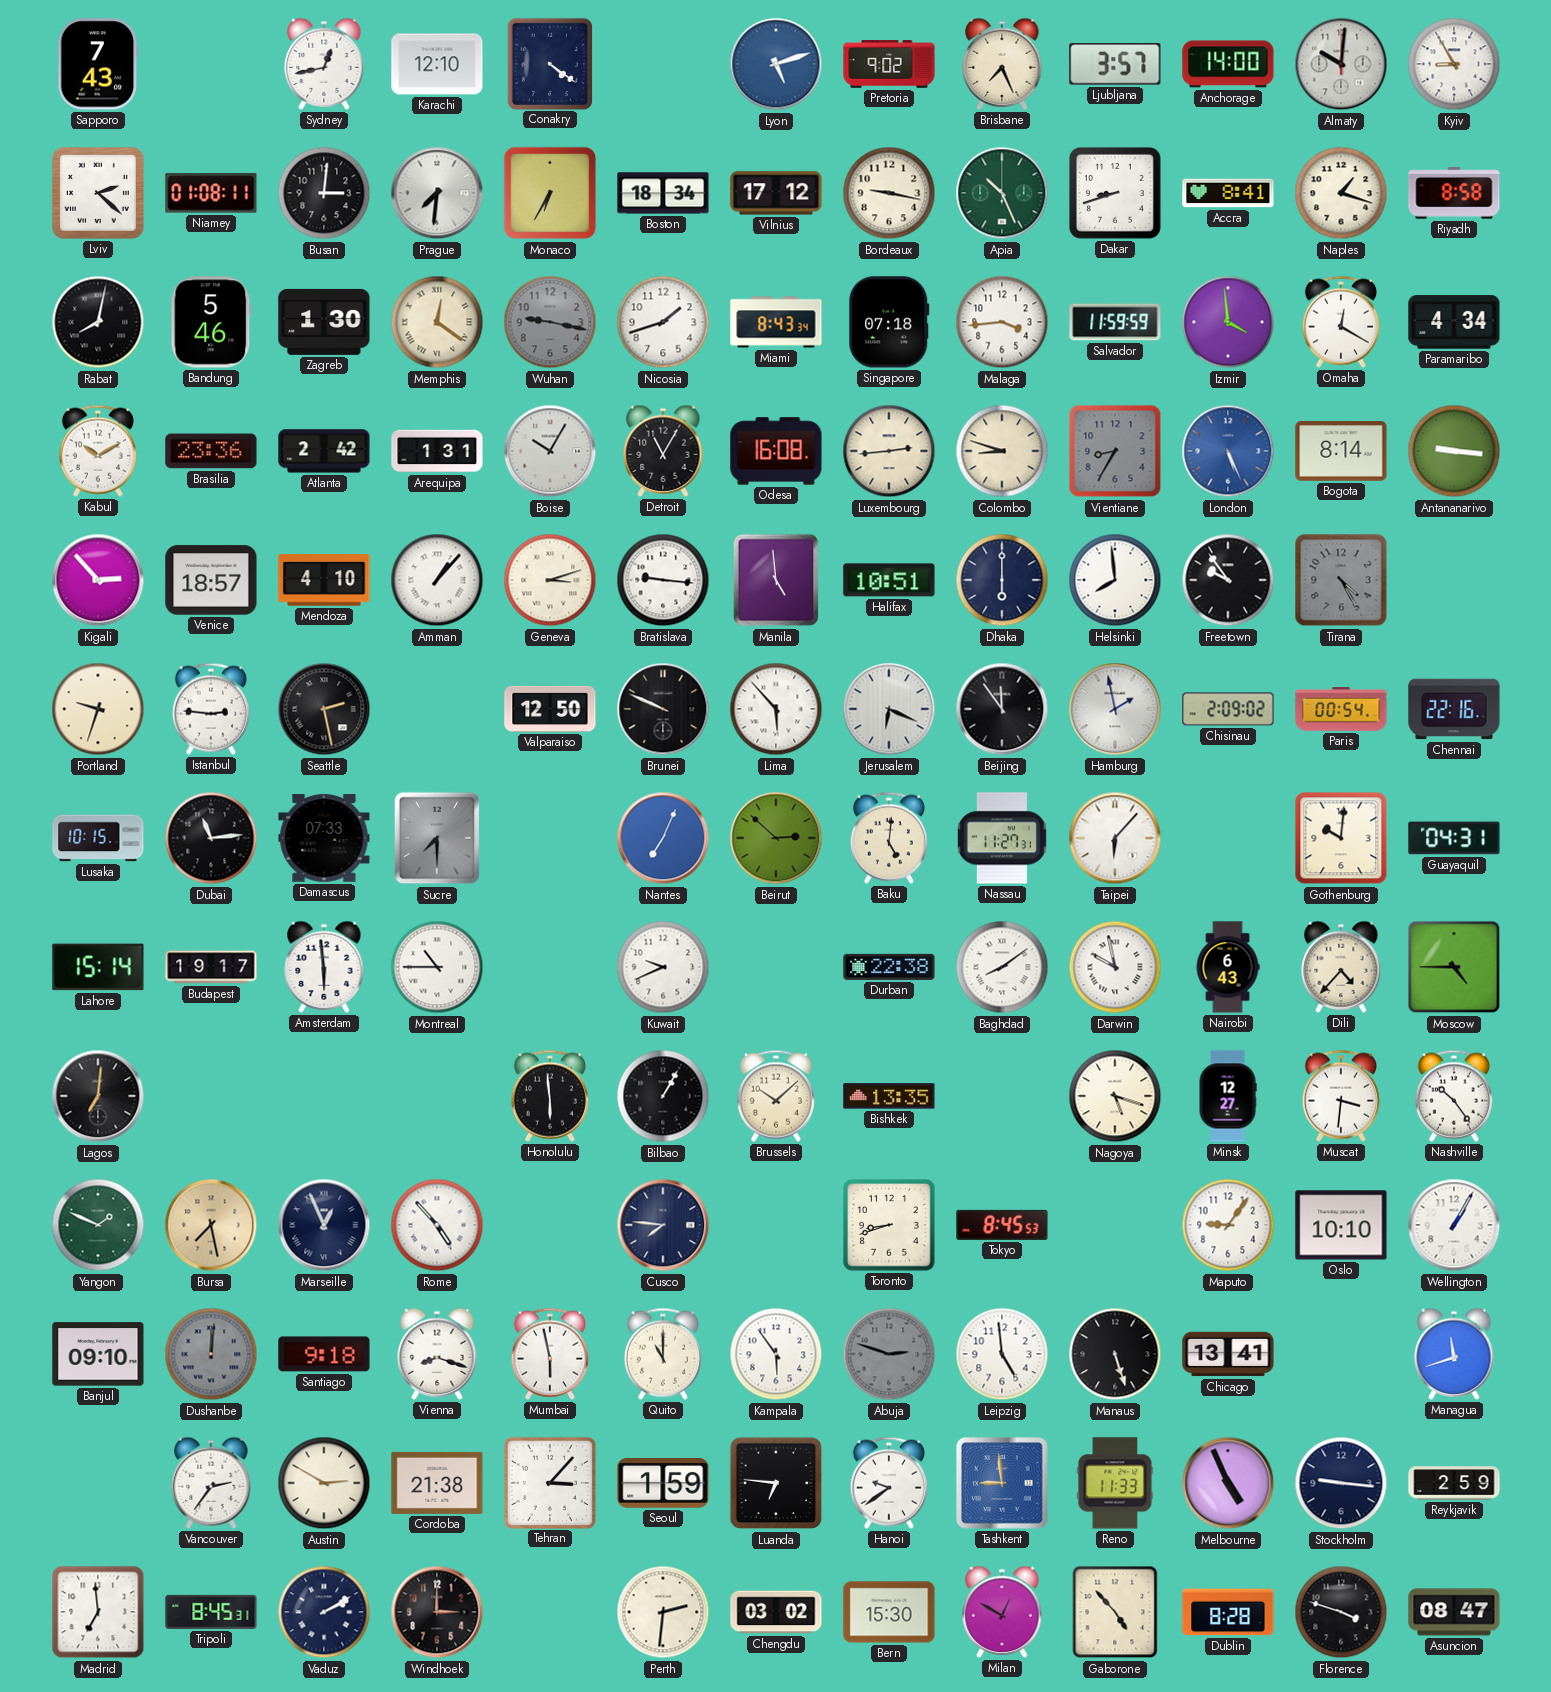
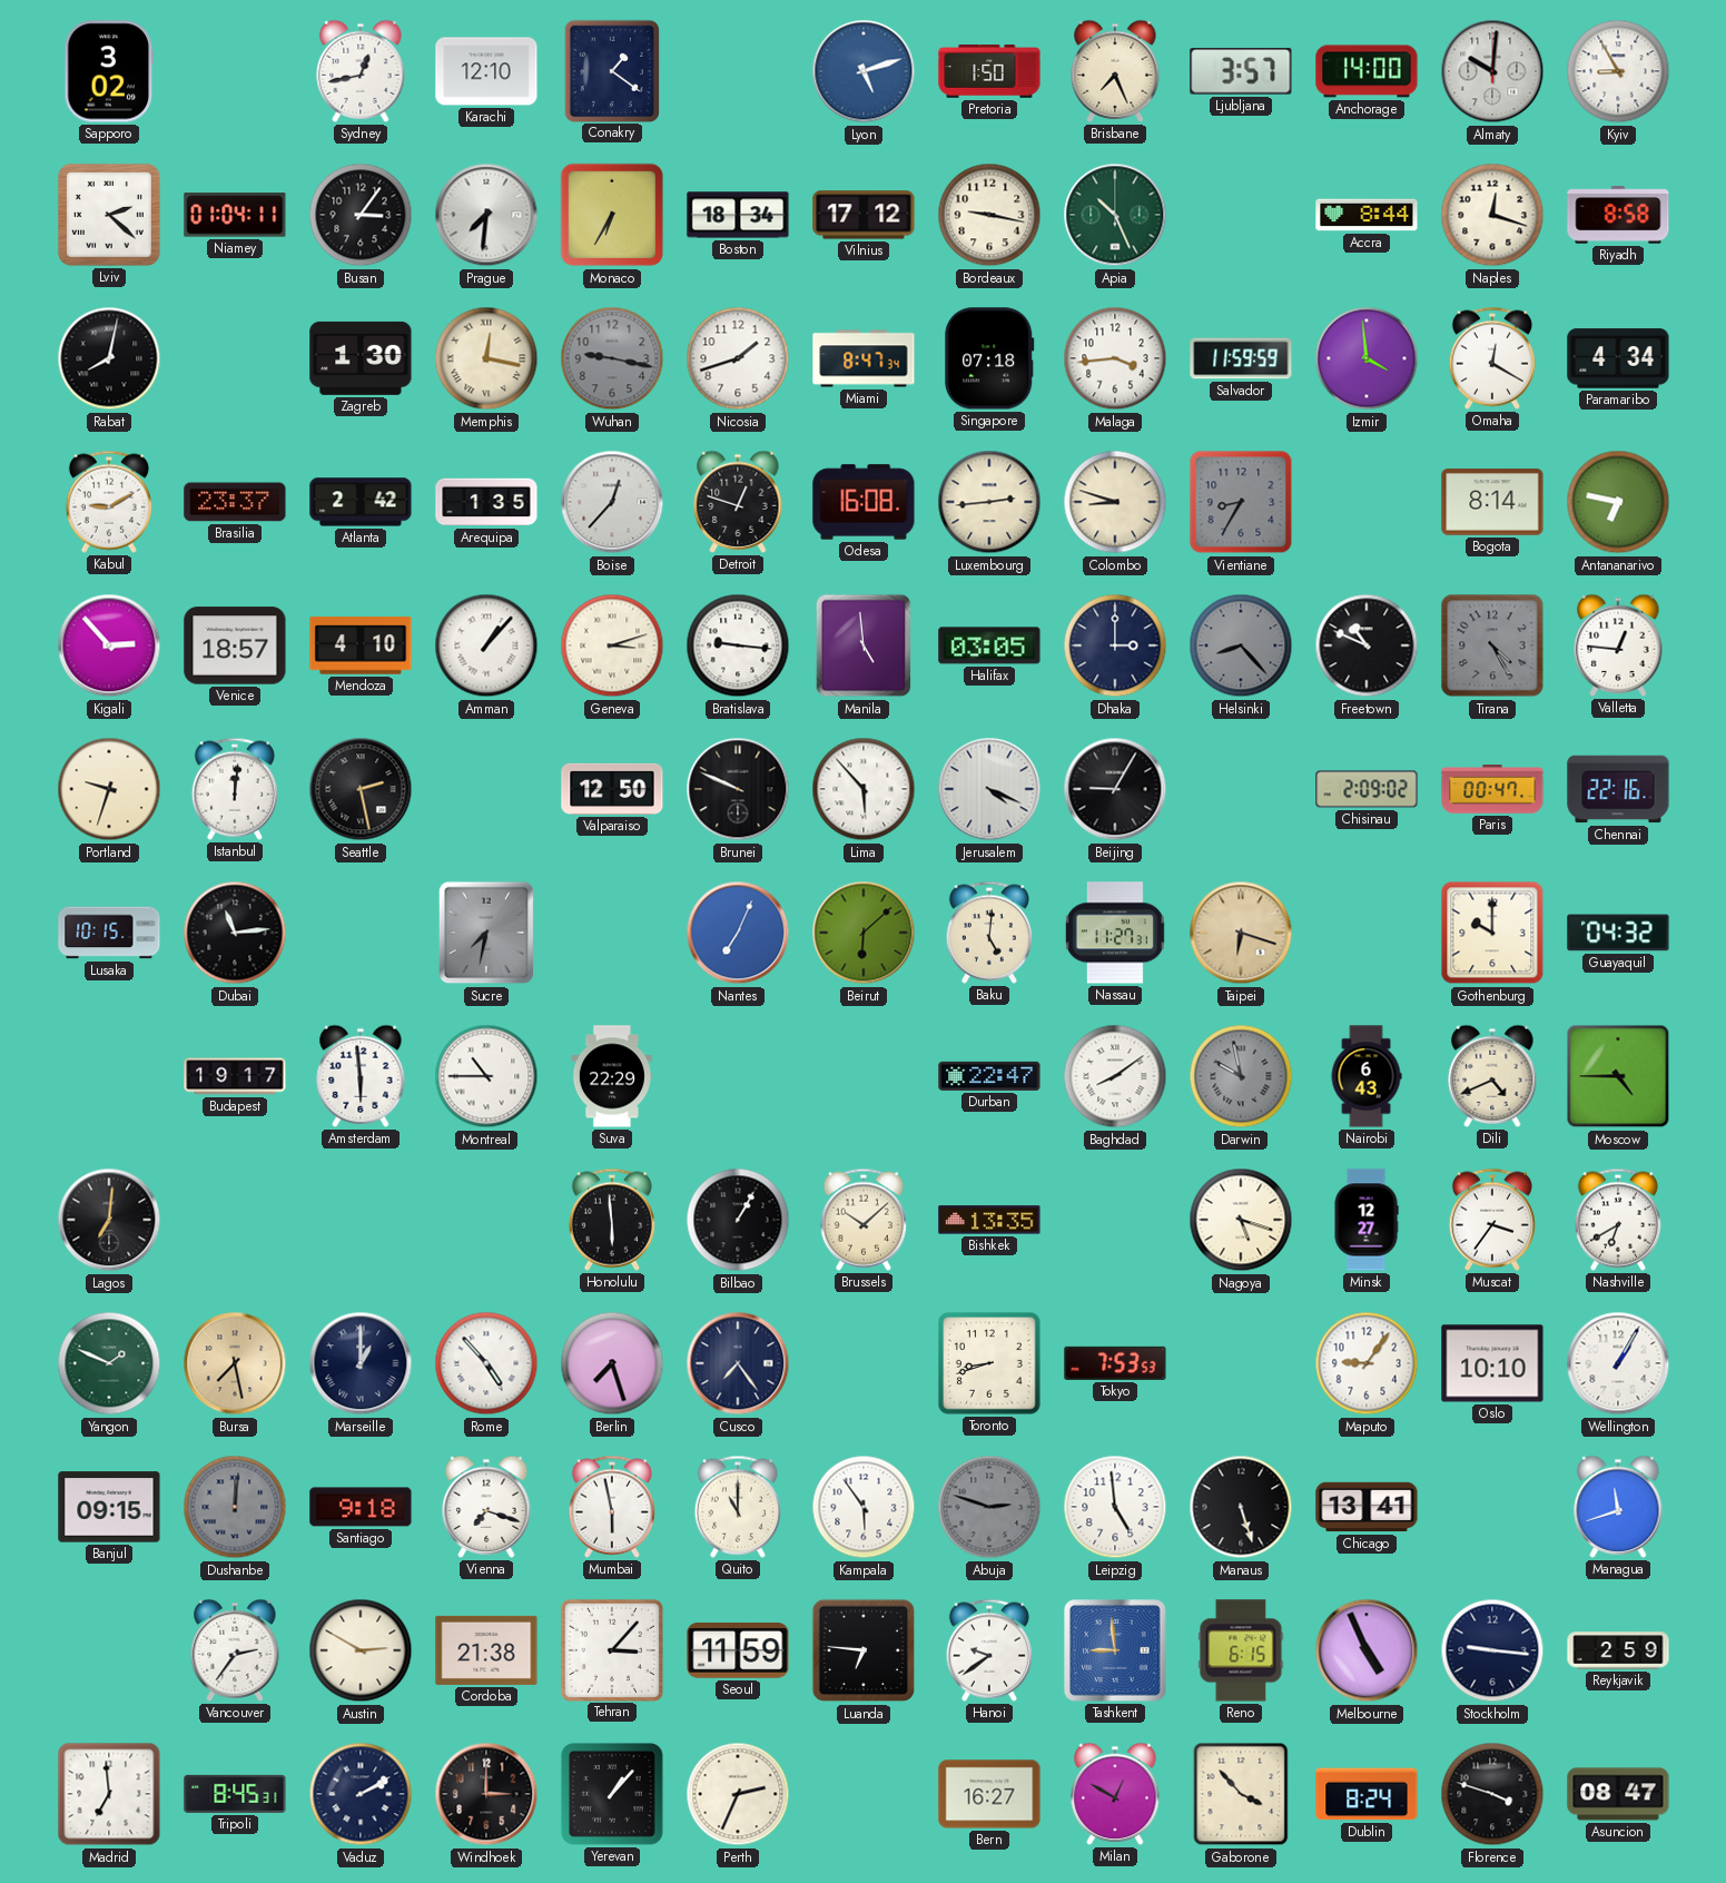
Sapporo: 7:43 -> 3:02
Conakry: 4:21 -> 1:21
Pretoria: 9:02 -> 1:50
Niamey: 01:08 -> 01:04
Busan: 3:01 -> 3:06
Dakar: 8:42 -> none
Accra: 8:41 -> 8:44
Naples: 1:18 -> 12:18
Bandung: 5:46 -> none
Memphis: 12:21 -> 12:17
Miami: 8:43 -> 8:47
Kabul: 10:10 -> 9:10
Brasilia: 23:36 -> 23:37
Arequipa: 1:31 -> 1:35
Boise: 10:05 -> 12:37
Detroit: 11:05 -> 12:48
London: 5:26 -> none
Antananarivo: 9:16 -> 6:47
Halifax: 10:51 -> 03:05
Dhaka: 6:00 -> 3:00
Helsinki: 7:59 -> 8:23
Helsinki dial: white -> grey
Freetown: 9:54 -> 10:49
Valletta: none -> 12:46
Istanbul: 2:46 -> 12:01
Jerusalem: 6:19 -> 4:19
Beijing: 11:54 -> 9:05
Hamburg: 1:58 -> none
Paris: 00:54 -> 00:47
Damascus: 07:33 -> none
Sucre: 7:30 -> 7:32
Beirut: 2:52 -> 6:08
Taipei: 6:07 -> 6:18
Taipei dial: white -> champagne
Gothenburg: 10:01 -> 10:00
Guayaquil: 04:31 -> 04:32
Lahore: 15:14 -> none
Suva: none -> 22:29
Kuwait: 9:41 -> none
Durban: 22:38 -> 22:47
Darwin dial: white -> grey
Dili: 4:37 -> 4:41
Muscat: 3:31 -> 3:36
Nashville: 10:24 -> 6:40
Marseille: 12:56 -> 1:00
Berlin: none -> 7:27
Cusco: 7:46 -> 7:24
Tokyo: 8:45 -> 7:53
Banjul: 09:10 -> 09:15
Vienna: 8:18 -> 7:18
Seoul: 1:59 -> 11:59
Reno: 11:33 -> 6:15
Yerevan: none -> 1:07
Perth: 2:31 -> 2:34
Chengdu: 03:02 -> none
Bern: 15:30 -> 16:27
Gaborone: 4:53 -> 3:53
Dublin: 8:28 -> 8:24
